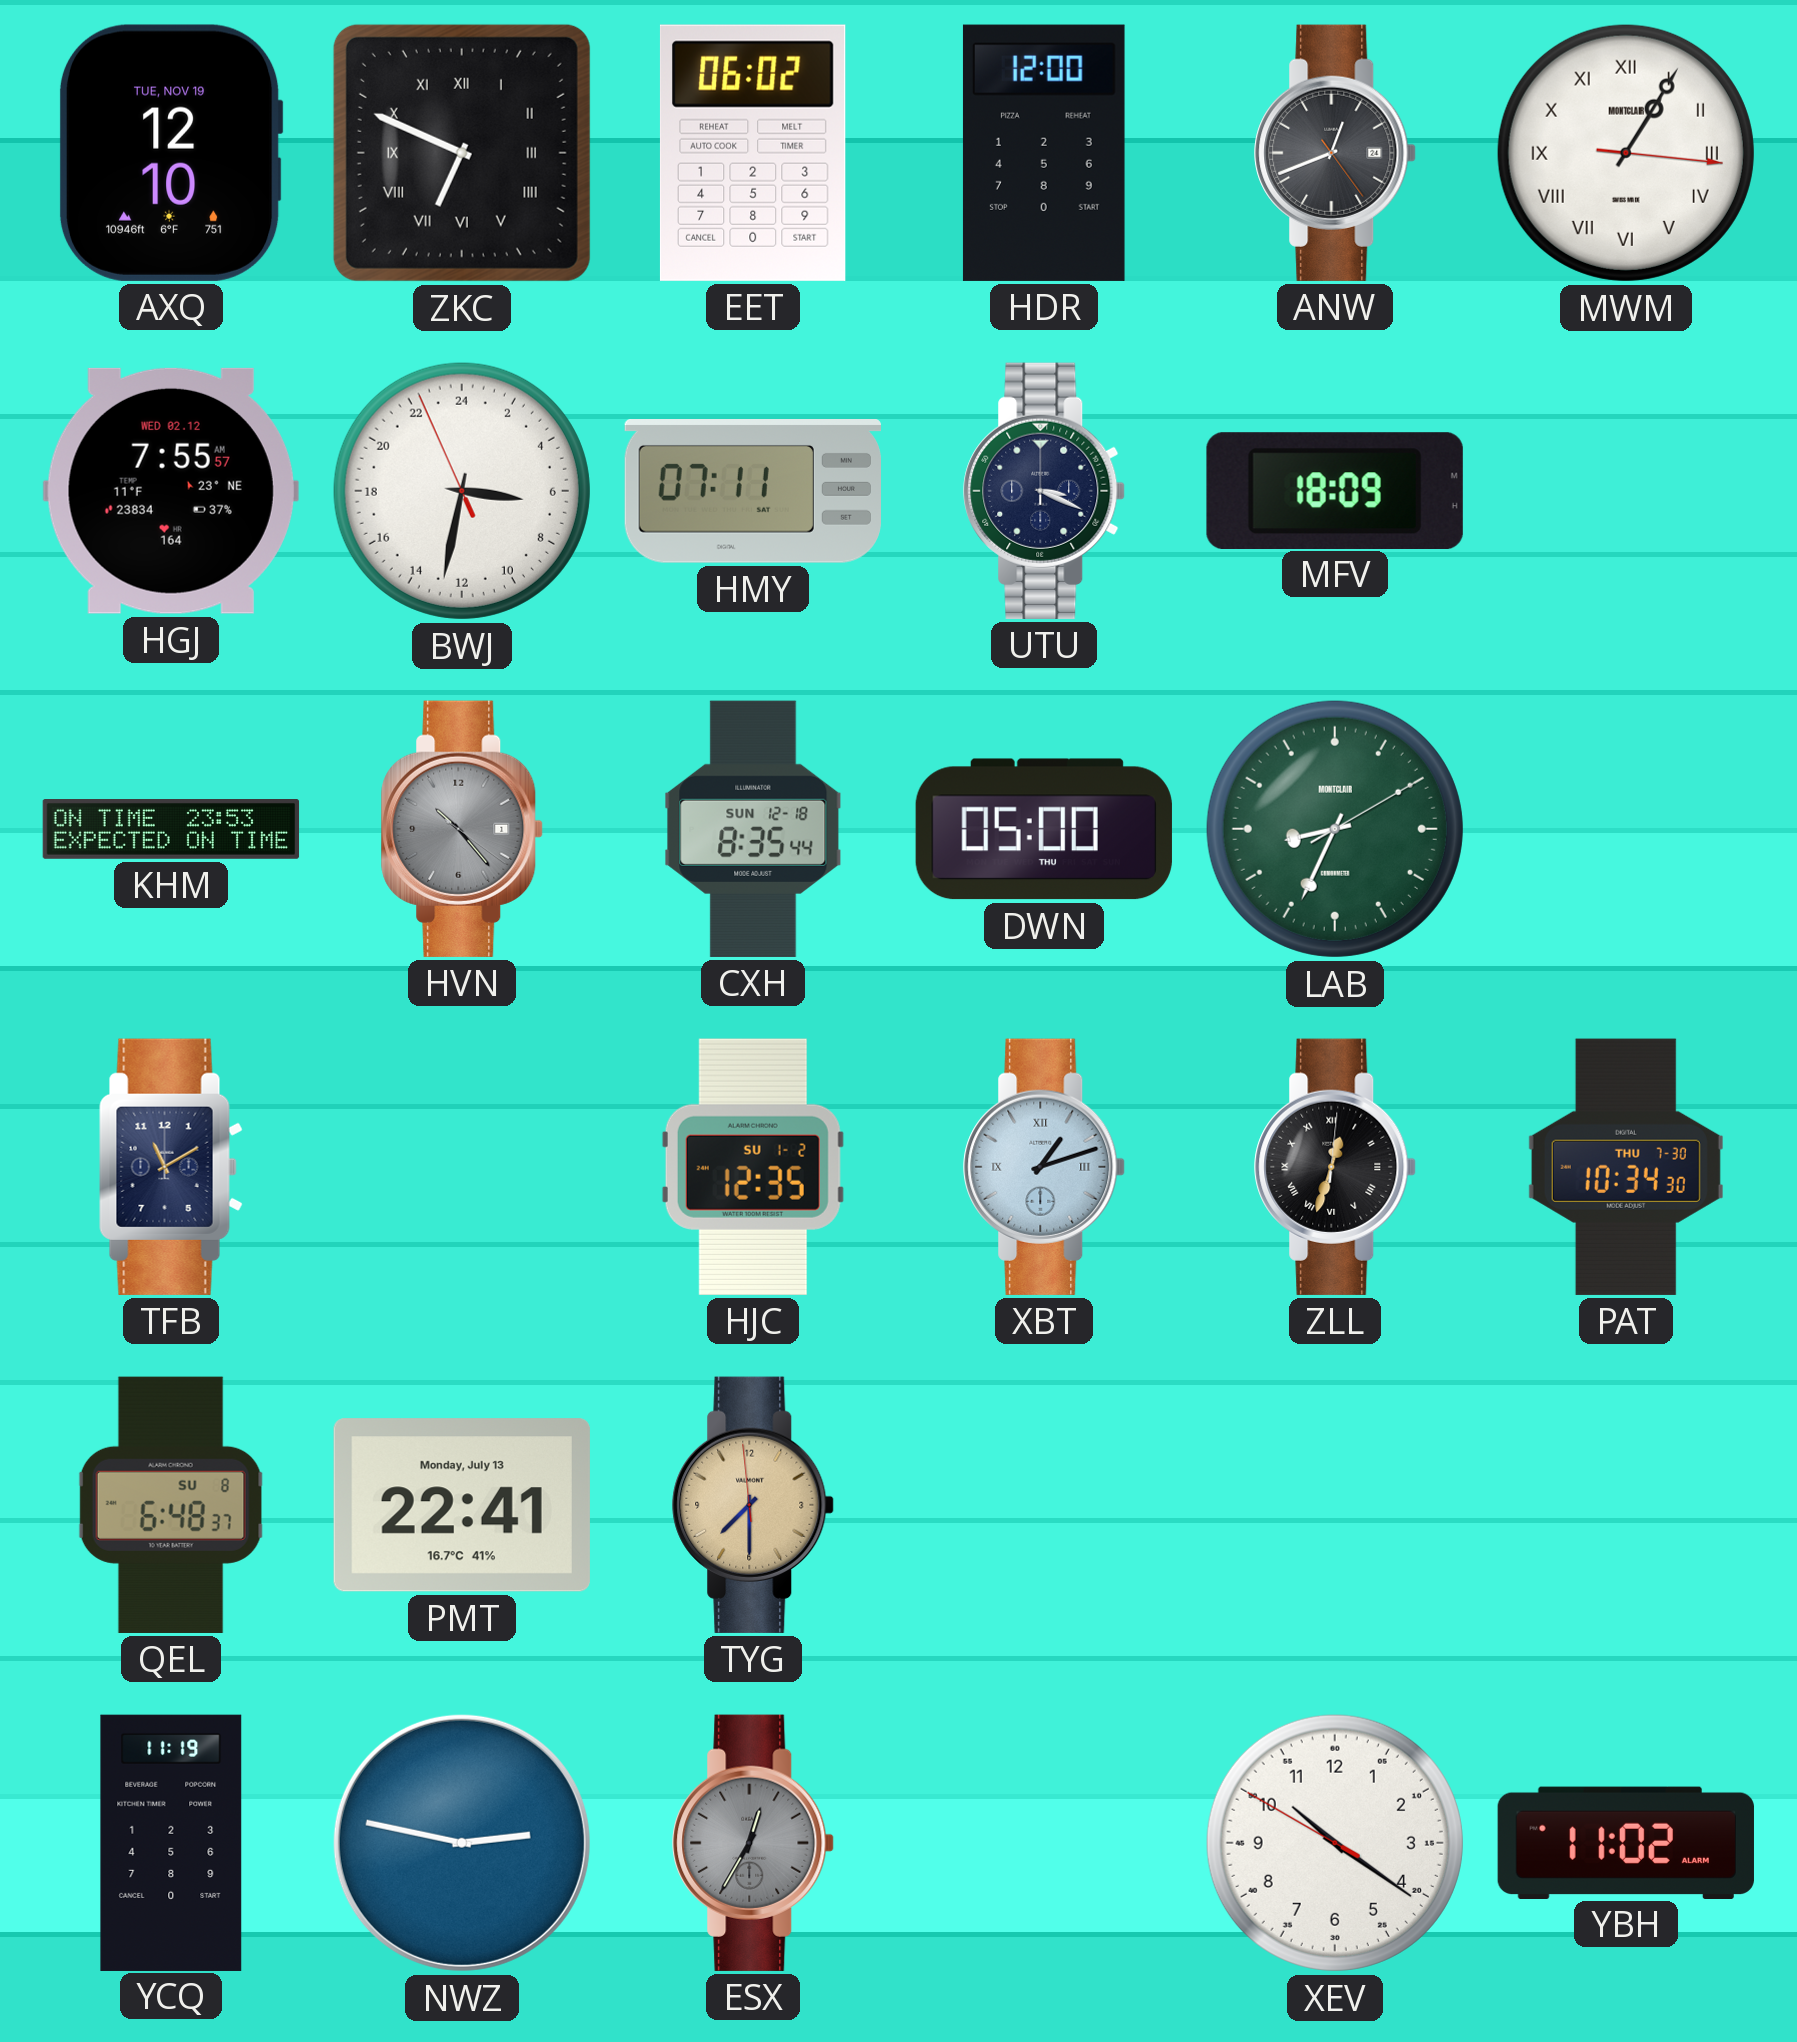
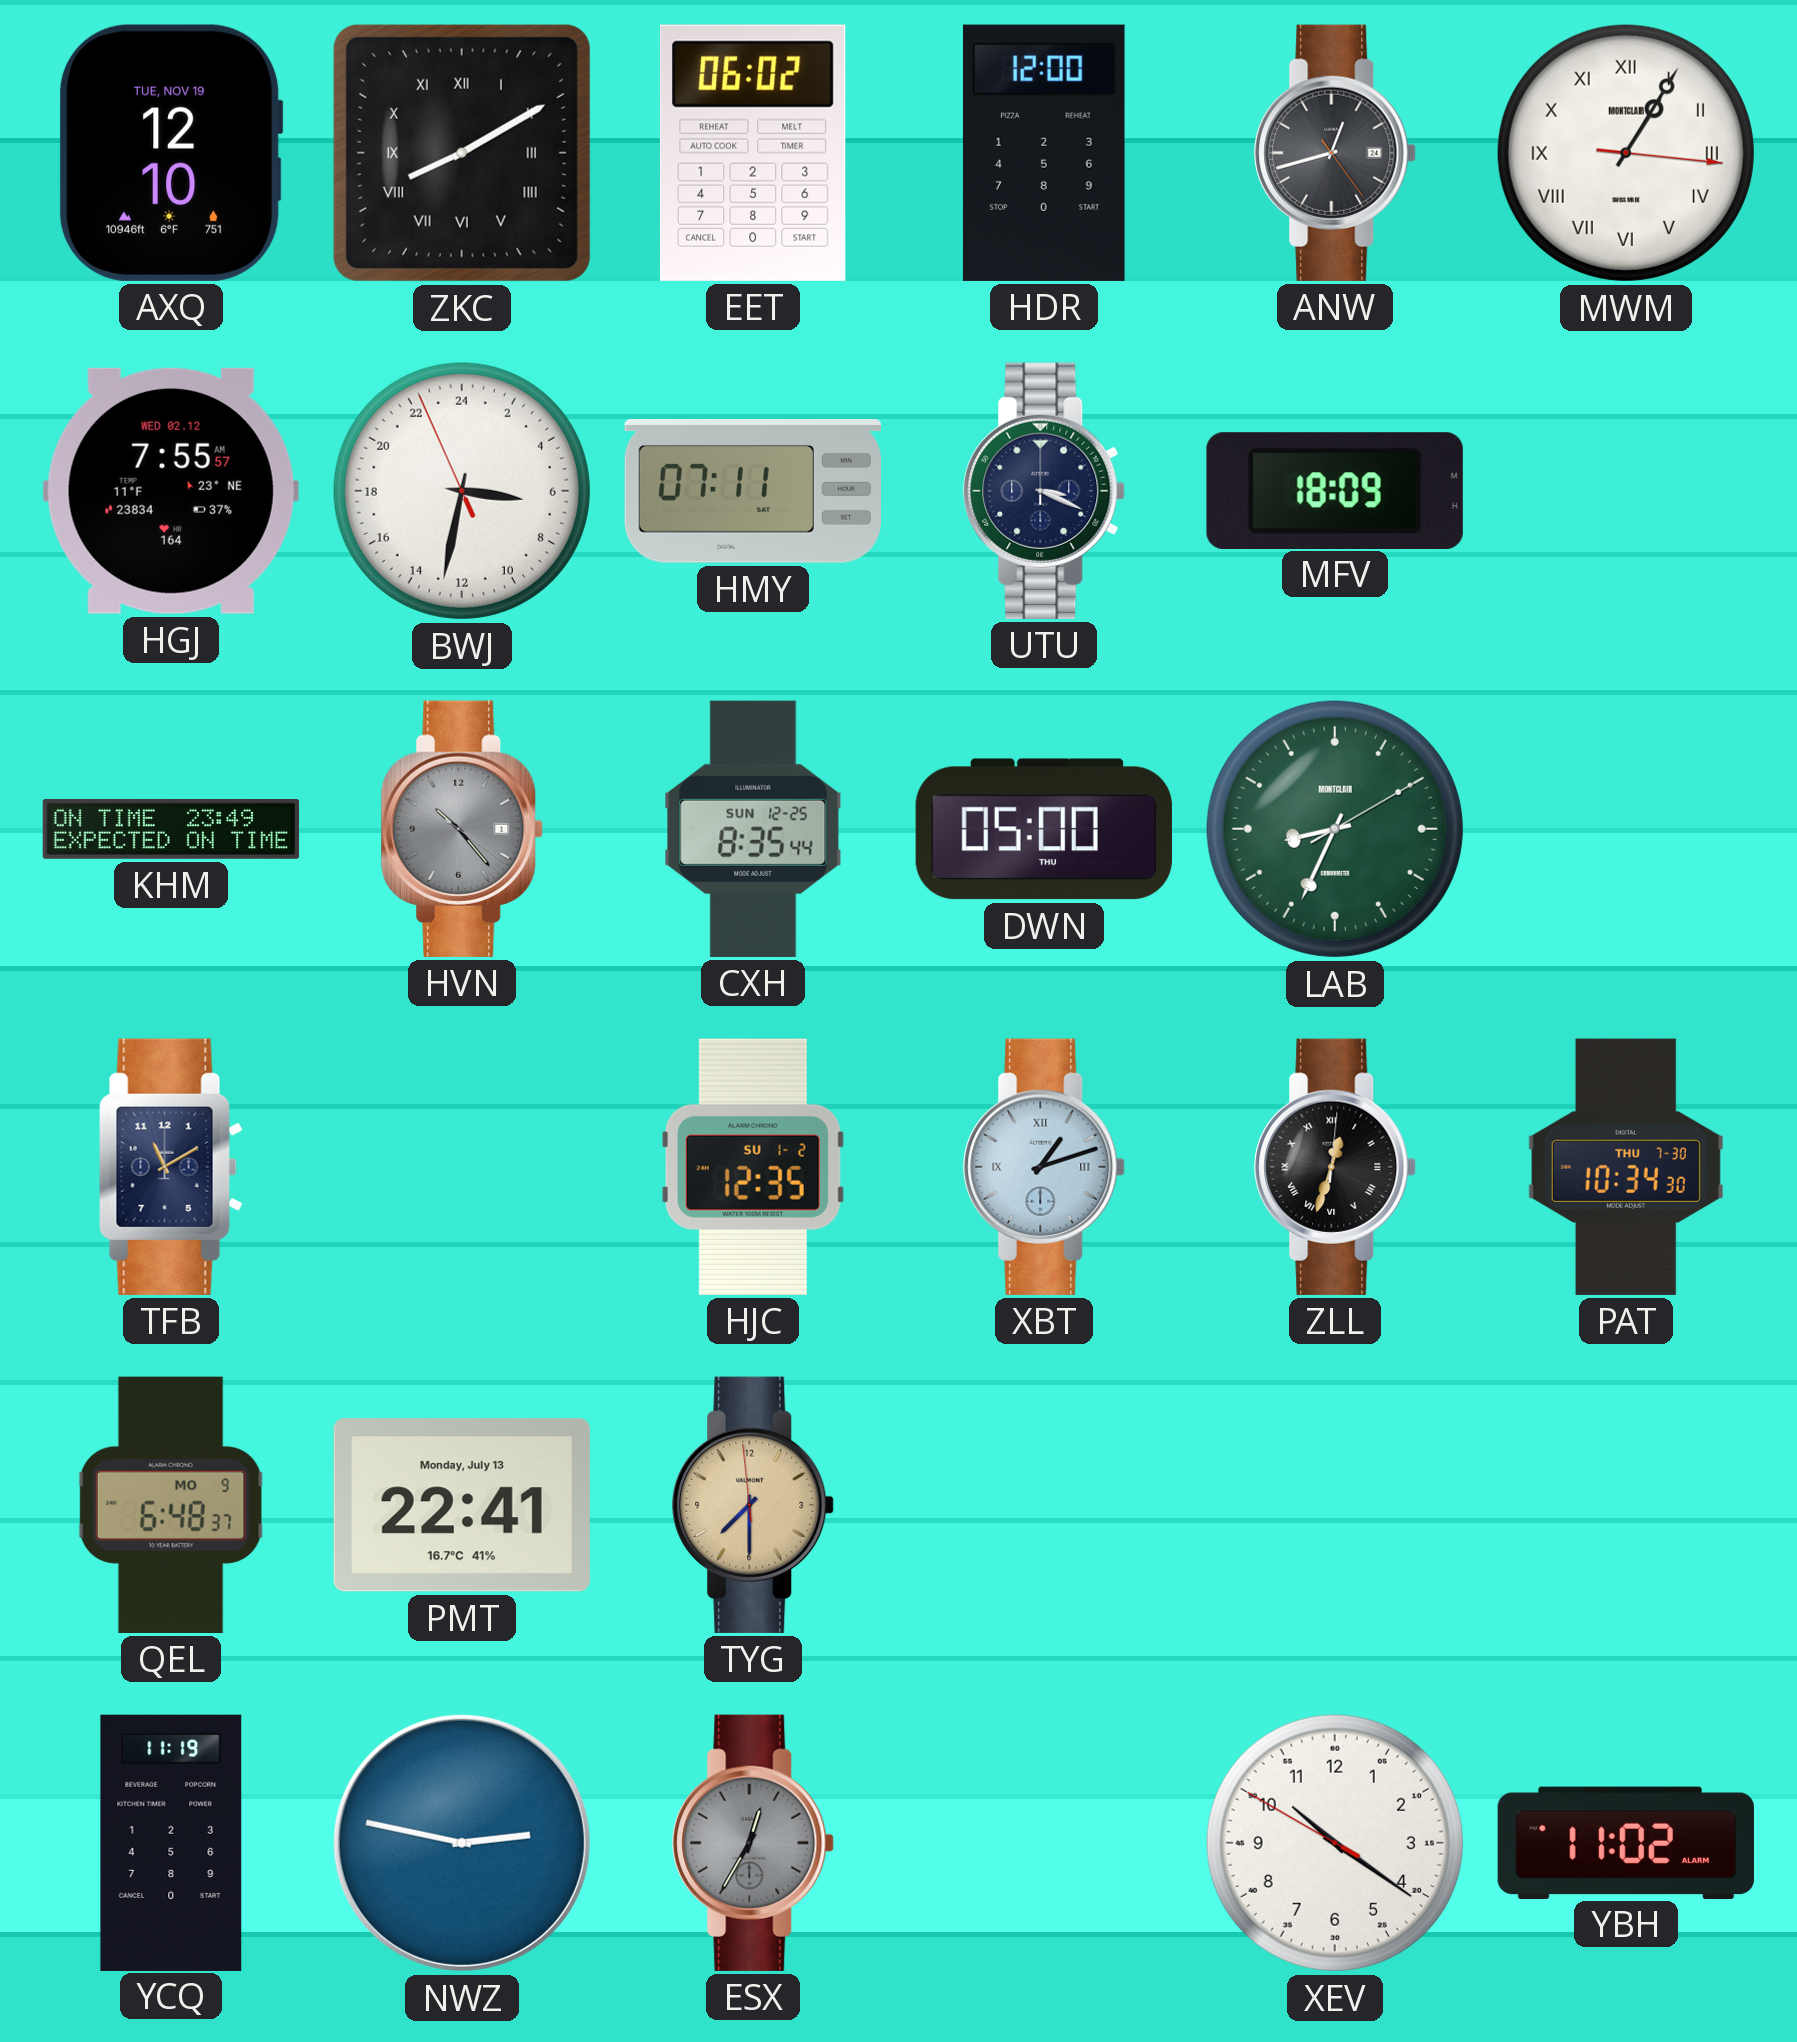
ZKC: 6:49 -> 8:10
ANW: 12:41 -> 12:42
KHM: 23:53 -> 23:49
CXH date: SUN 12-18 -> SUN 12-25
QEL date: SU 8 -> MO 9
